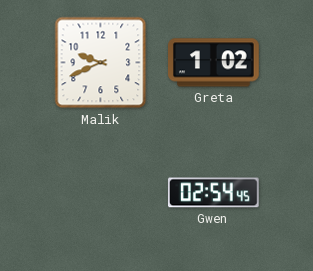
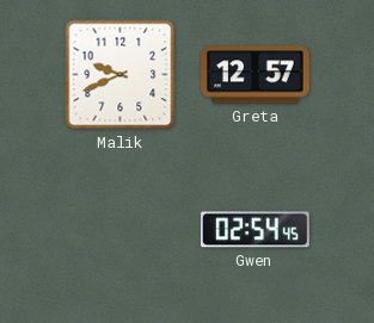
Greta: 1:02 -> 12:57
